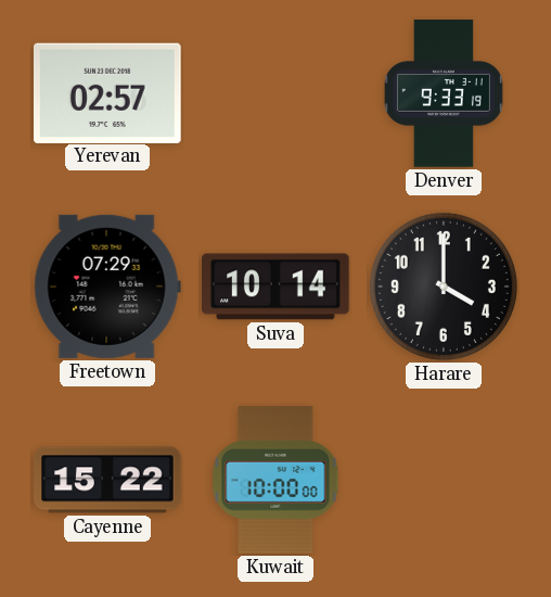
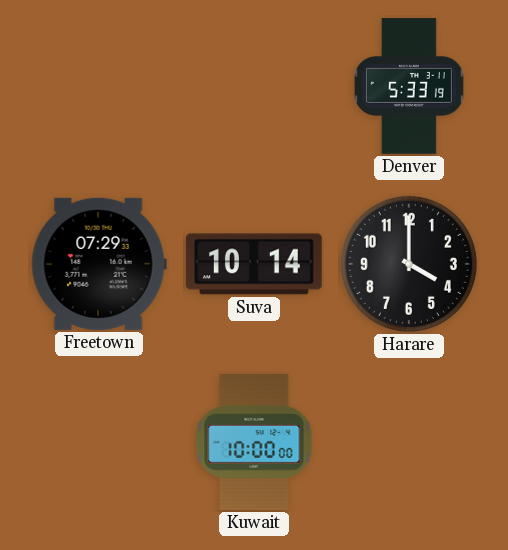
Yerevan: 02:57 -> none
Denver: 9:33 -> 5:33
Cayenne: 15:22 -> none
